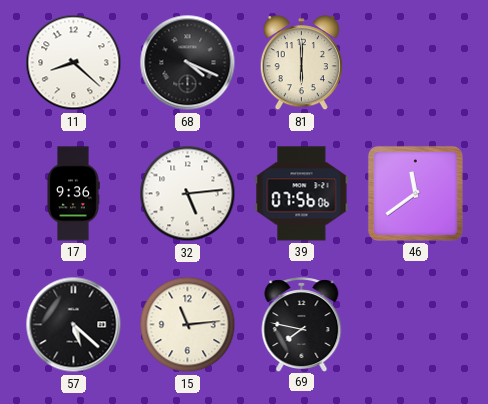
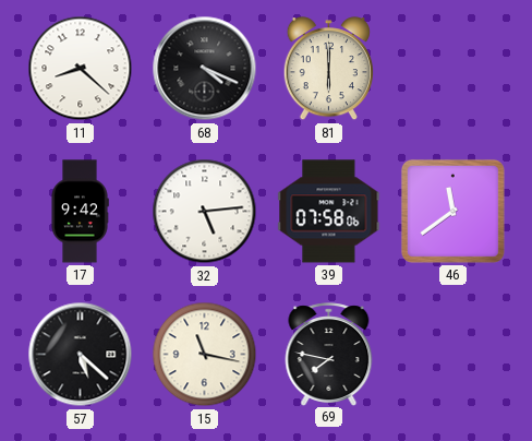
17: 9:36 -> 9:42
39: 07:56 -> 07:58
15: 11:14 -> 11:17
